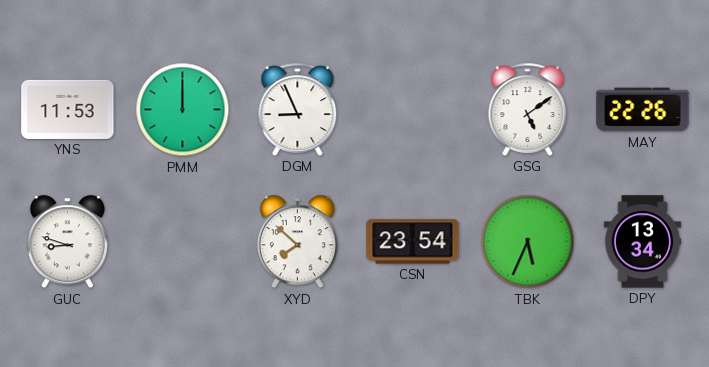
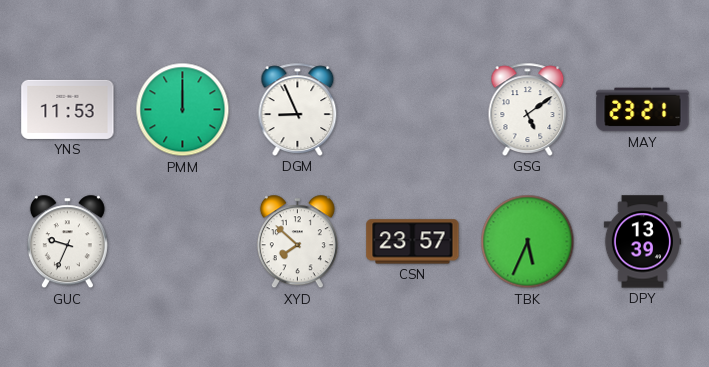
MAY: 22:26 -> 23:21
GUC: 8:48 -> 9:34
CSN: 23:54 -> 23:57
DPY: 13:34 -> 13:39
